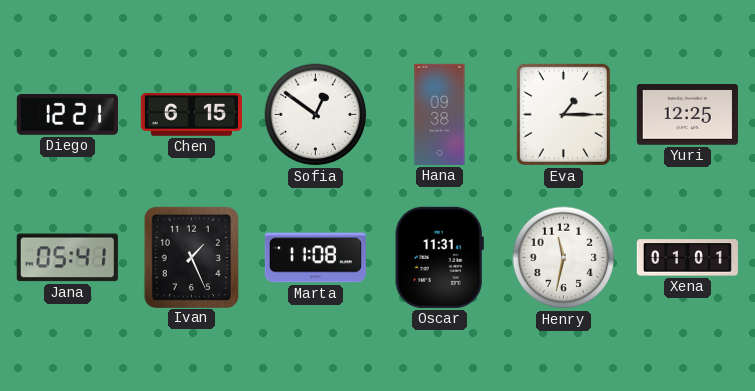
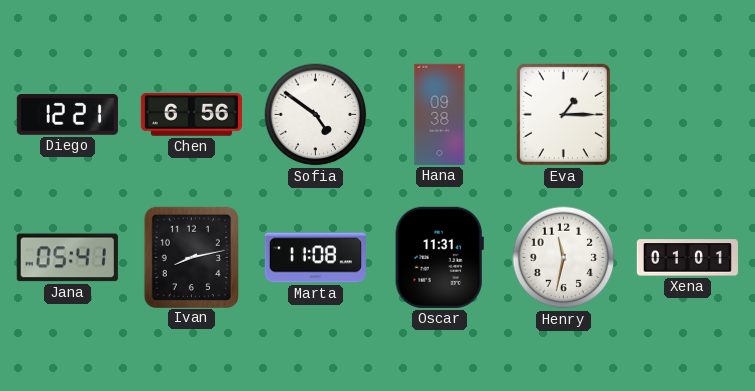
Chen: 6:15 -> 6:56
Sofia: 12:51 -> 4:51
Yuri: 12:25 -> none
Ivan: 1:26 -> 8:13
